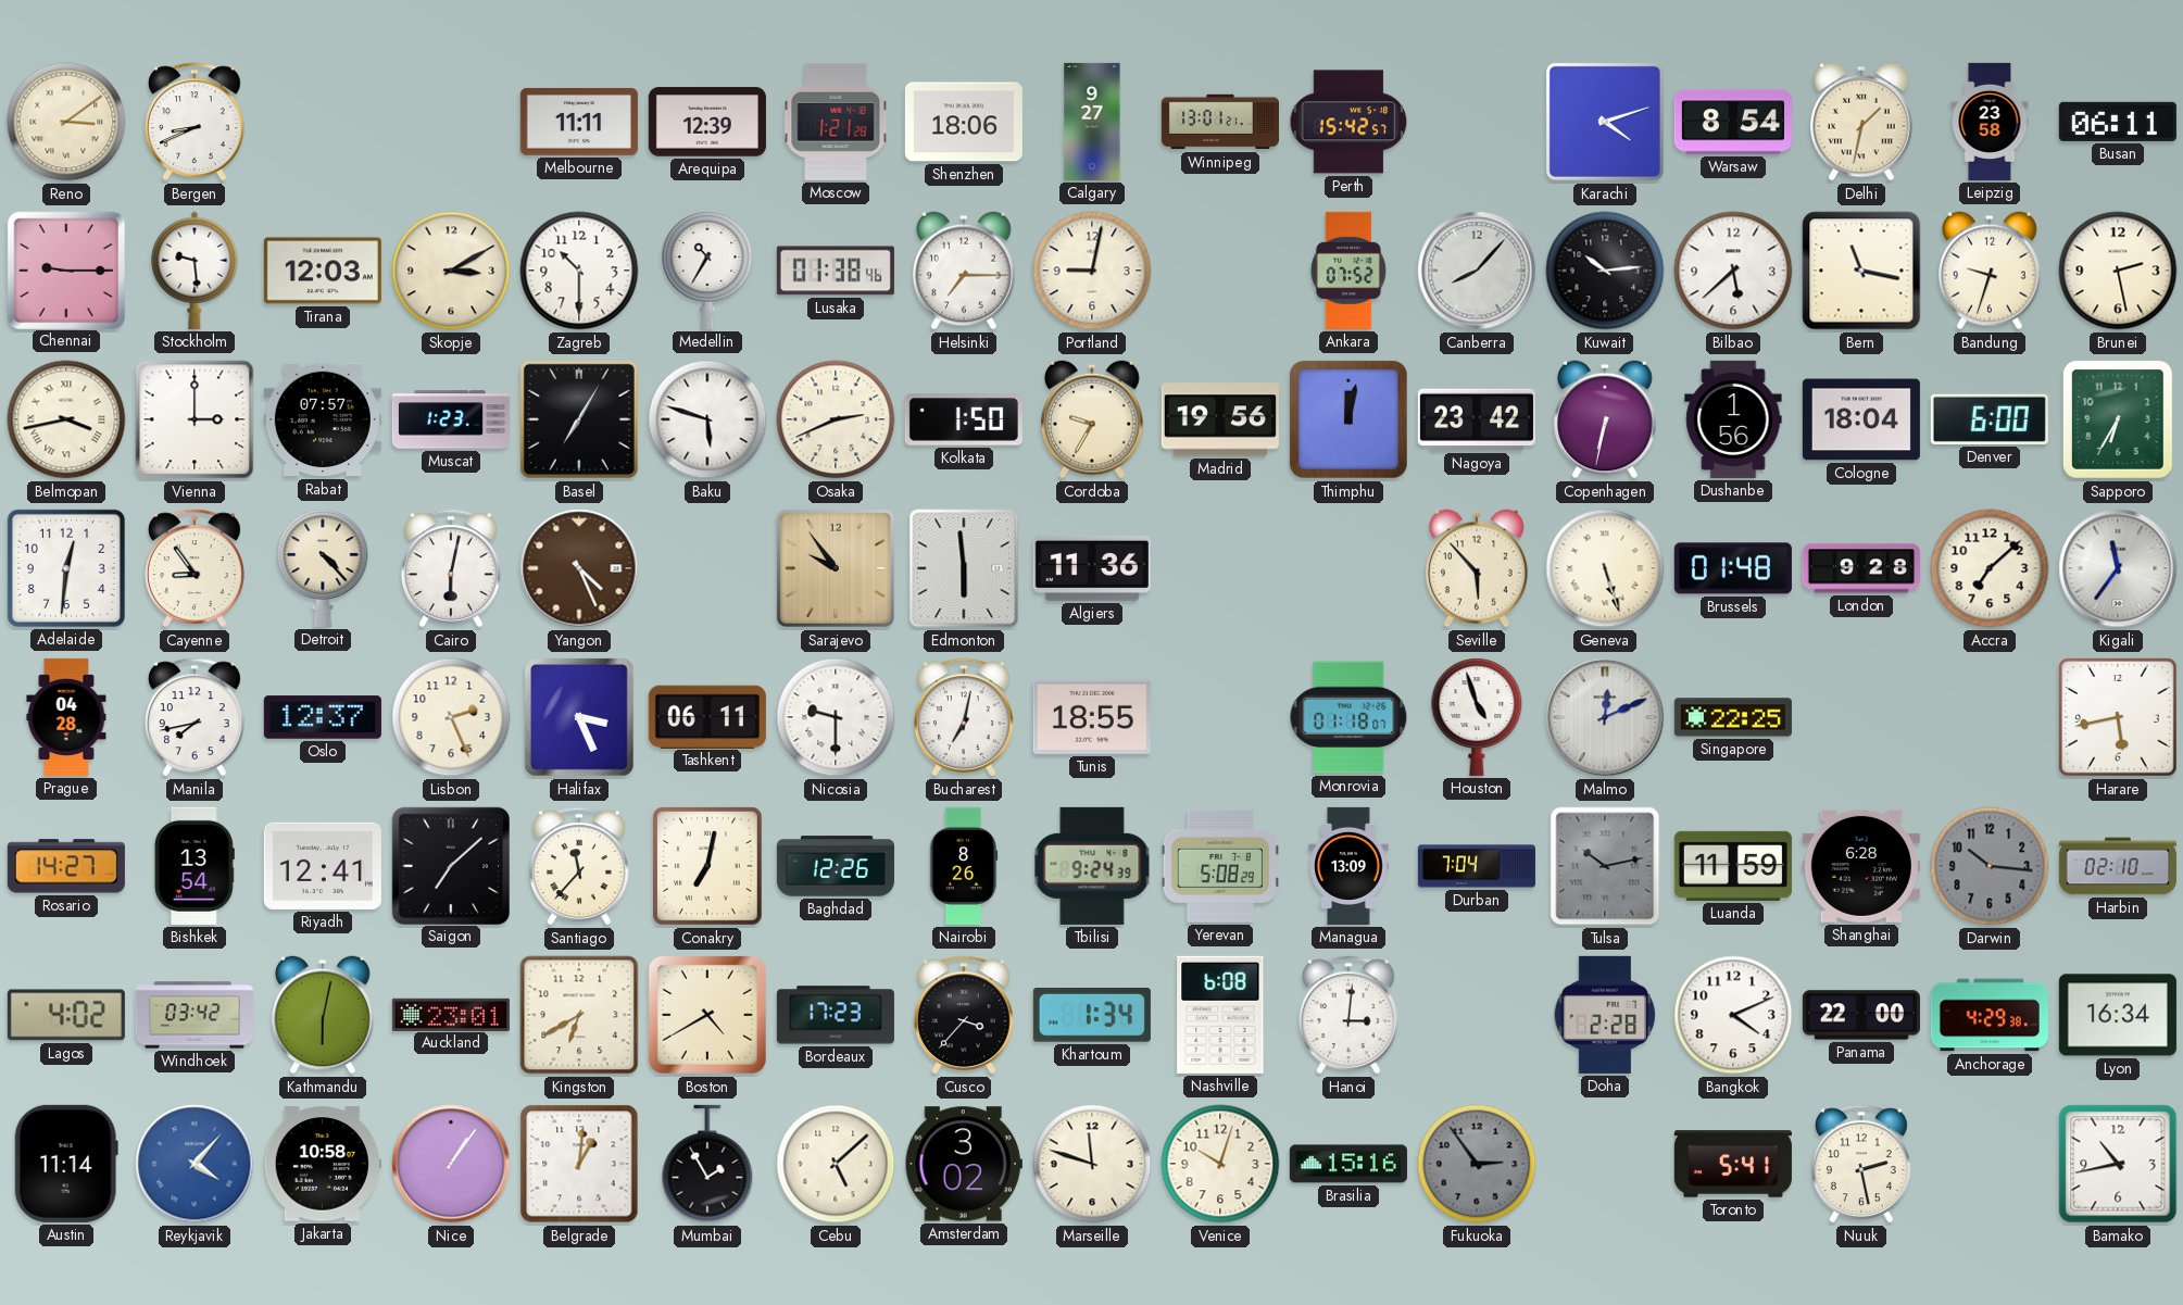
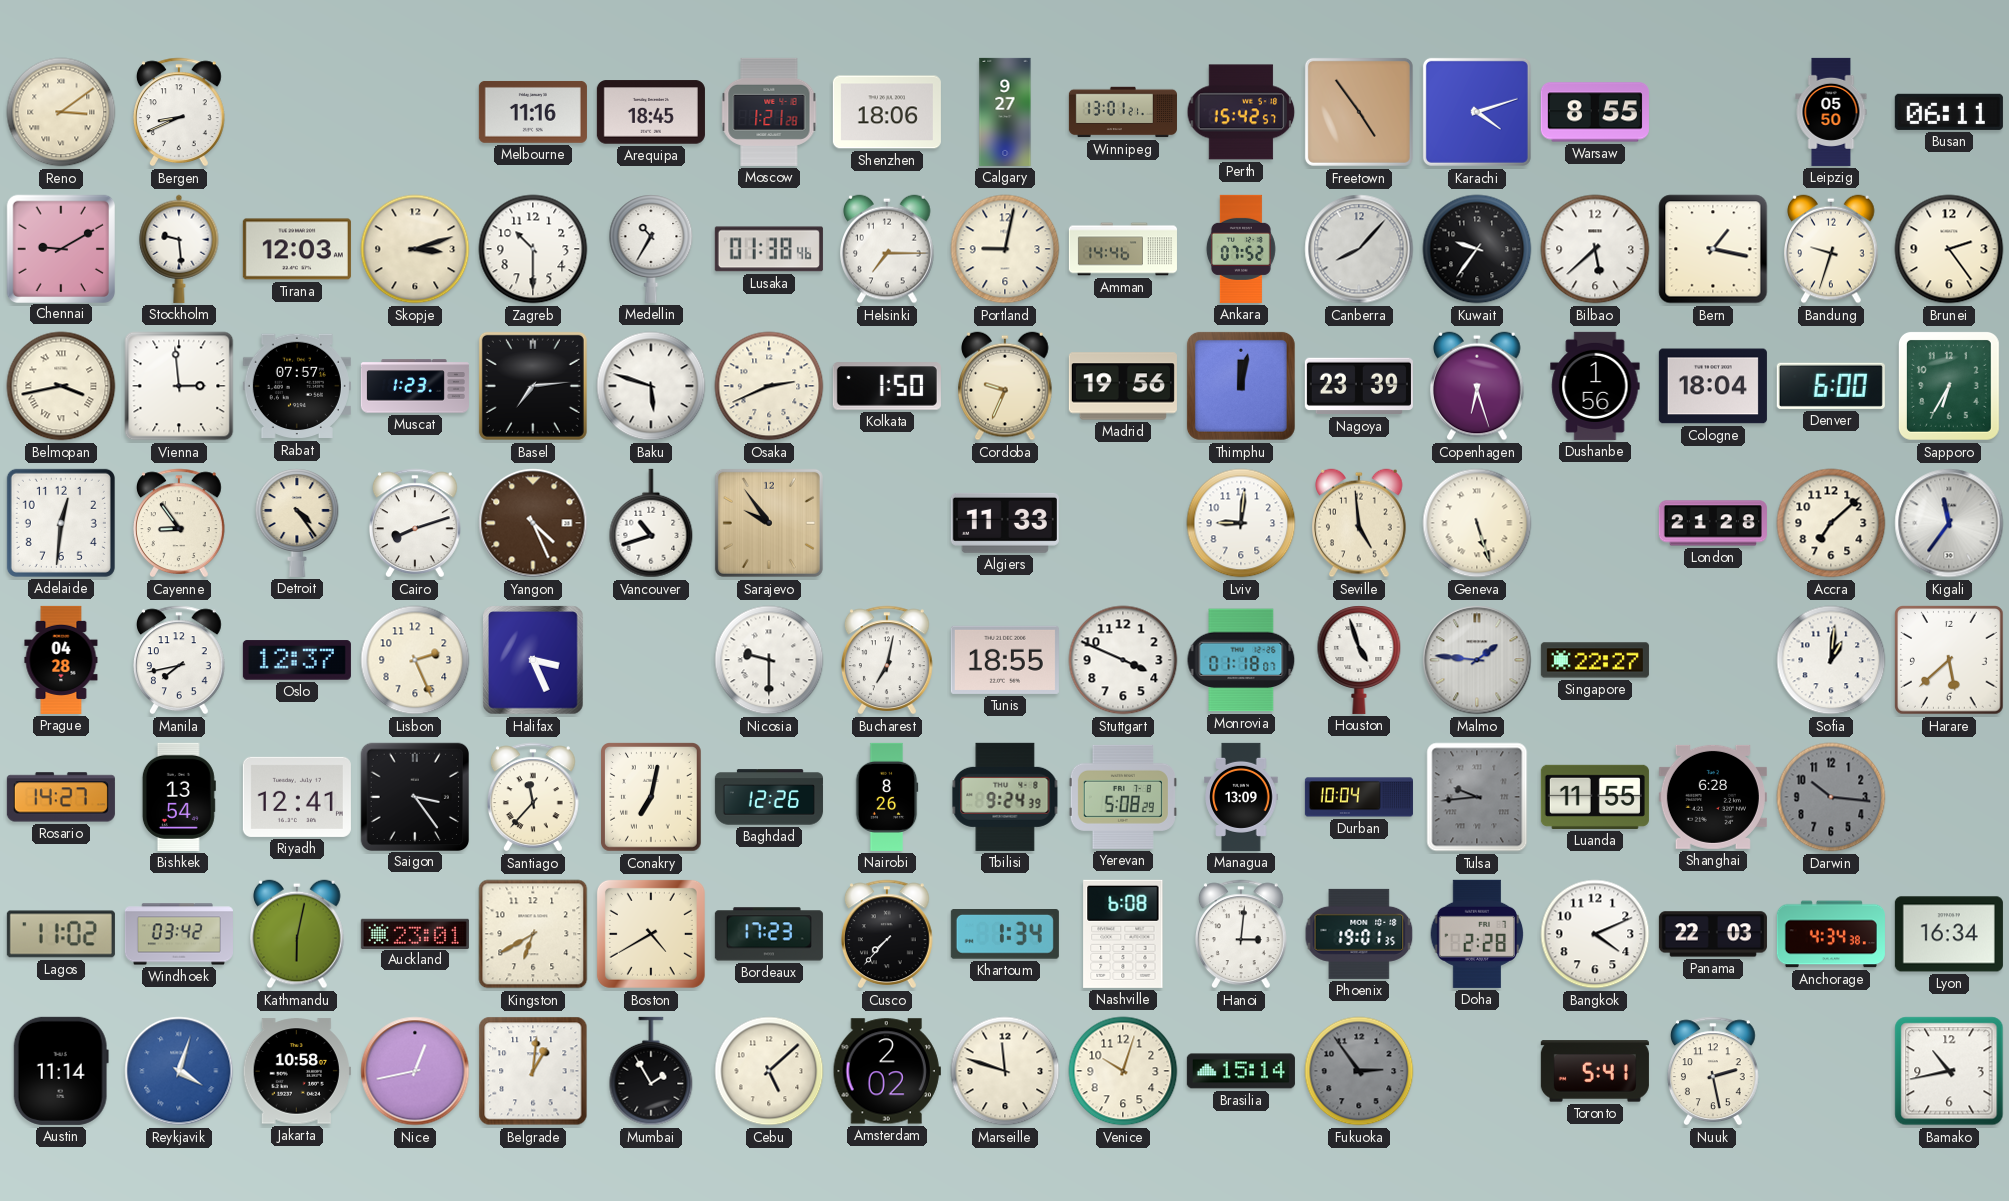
Melbourne: 11:11 -> 11:16
Arequipa: 12:39 -> 18:45
Freetown: none -> 4:54
Warsaw: 8:54 -> 8:55
Delhi: 1:32 -> none
Leipzig: 23:58 -> 05:50
Chennai: 9:15 -> 9:10
Skopje: 3:10 -> 3:12
Amman: none -> 14:46
Kuwait: 10:14 -> 9:36
Bern: 11:17 -> 1:17
Brunei: 2:28 -> 2:24
Vienna: 3:00 -> 2:59
Basel: 7:05 -> 7:14
Cordoba: 9:35 -> 9:34
Nagoya: 23:42 -> 23:39
Copenhagen: 6:32 -> 6:27
Detroit: 4:23 -> 4:24
Cairo: 6:02 -> 8:12
Vancouver: none -> 10:42
Edmonton: 5:59 -> none
Algiers: 11:36 -> 11:33
Lviv: none -> 9:01
Seville: 5:53 -> 4:59
Brussels: 01:48 -> none
London: 9:28 -> 21:28
Tashkent: 06:11 -> none
Stuttgart: none -> 3:49
Malmo: 12:11 -> 1:46
Singapore: 22:25 -> 22:27
Sofia: none -> 1:01
Harare: 5:43 -> 5:38
Saigon: 7:08 -> 3:24
Durban: 7:04 -> 10:04
Tulsa: 10:13 -> 9:44
Luanda: 11:59 -> 11:55
Harbin: 02:10 -> none
Lagos: 4:02 -> 11:02
Cusco: 3:37 -> 7:37
Phoenix: none -> 19:01
Panama: 22:00 -> 22:03
Anchorage: 4:29 -> 4:34
Reykjavik: 4:07 -> 4:03
Nice: 1:06 -> 12:43
Amsterdam: 3:02 -> 2:02
Brasilia: 15:16 -> 15:14
